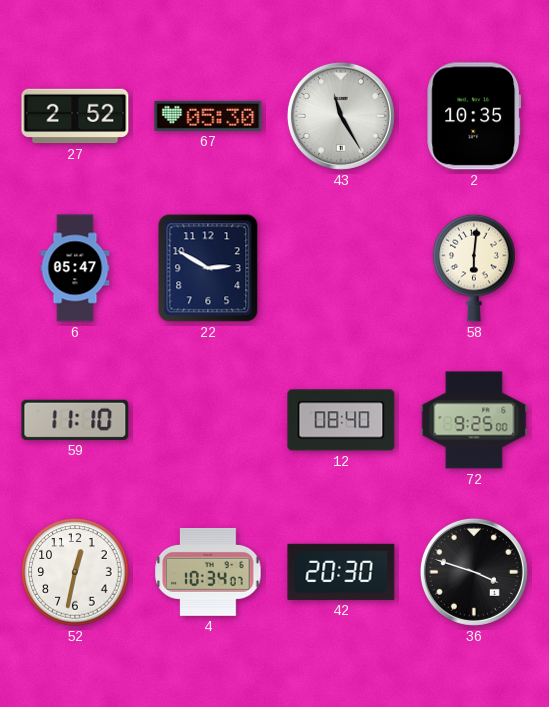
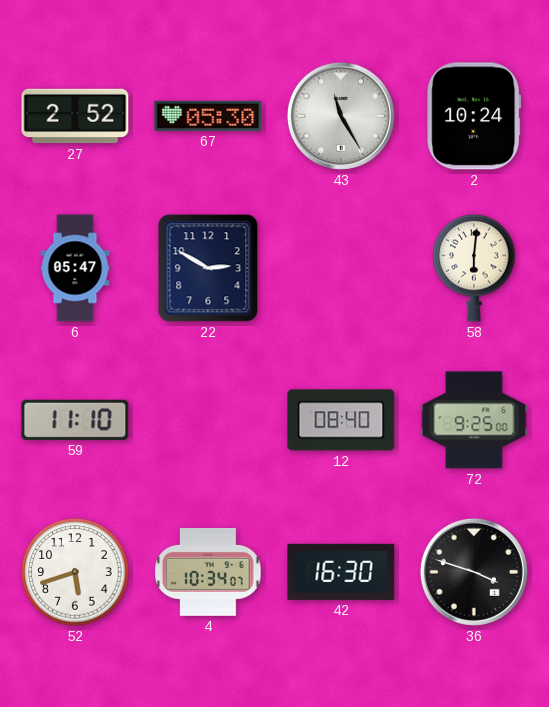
2: 10:35 -> 10:24
52: 12:32 -> 5:42
42: 20:30 -> 16:30
